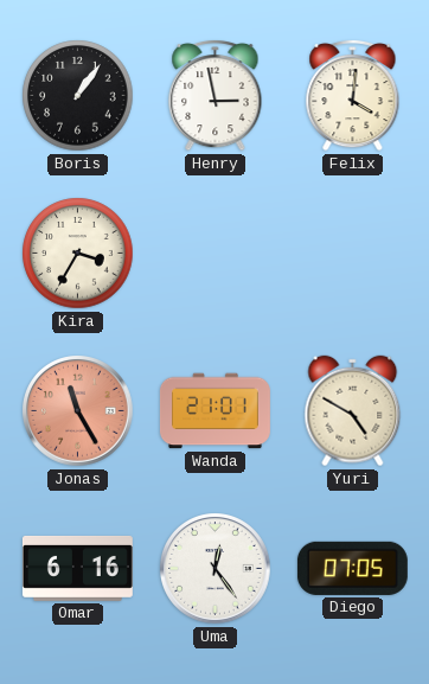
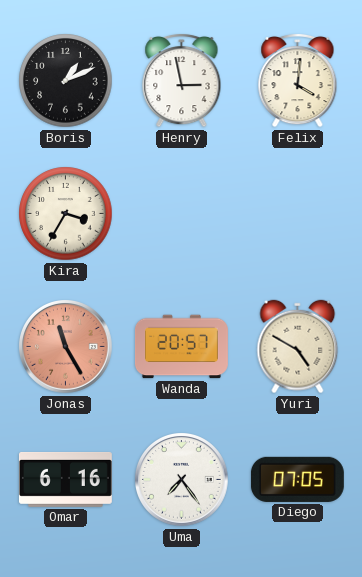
Boris: 1:06 -> 1:11
Wanda: 21:01 -> 20:57
Uma: 12:24 -> 7:24
